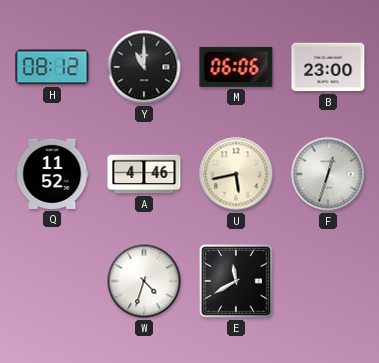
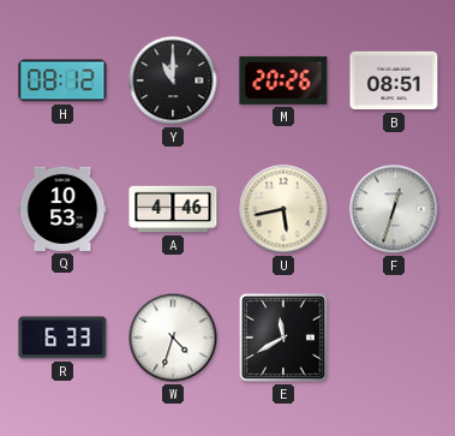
M: 06:06 -> 20:26
B: 23:00 -> 08:51
Q: 11:52 -> 10:53
R: none -> 6:33
